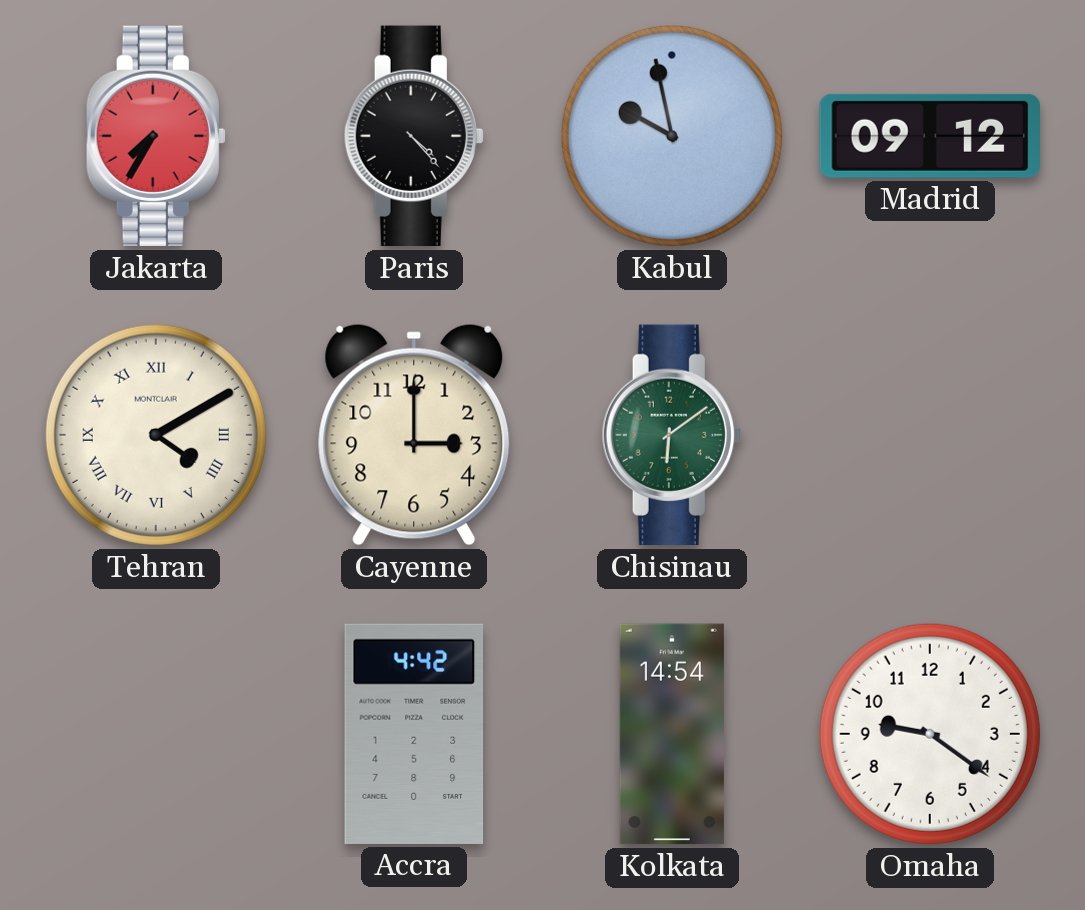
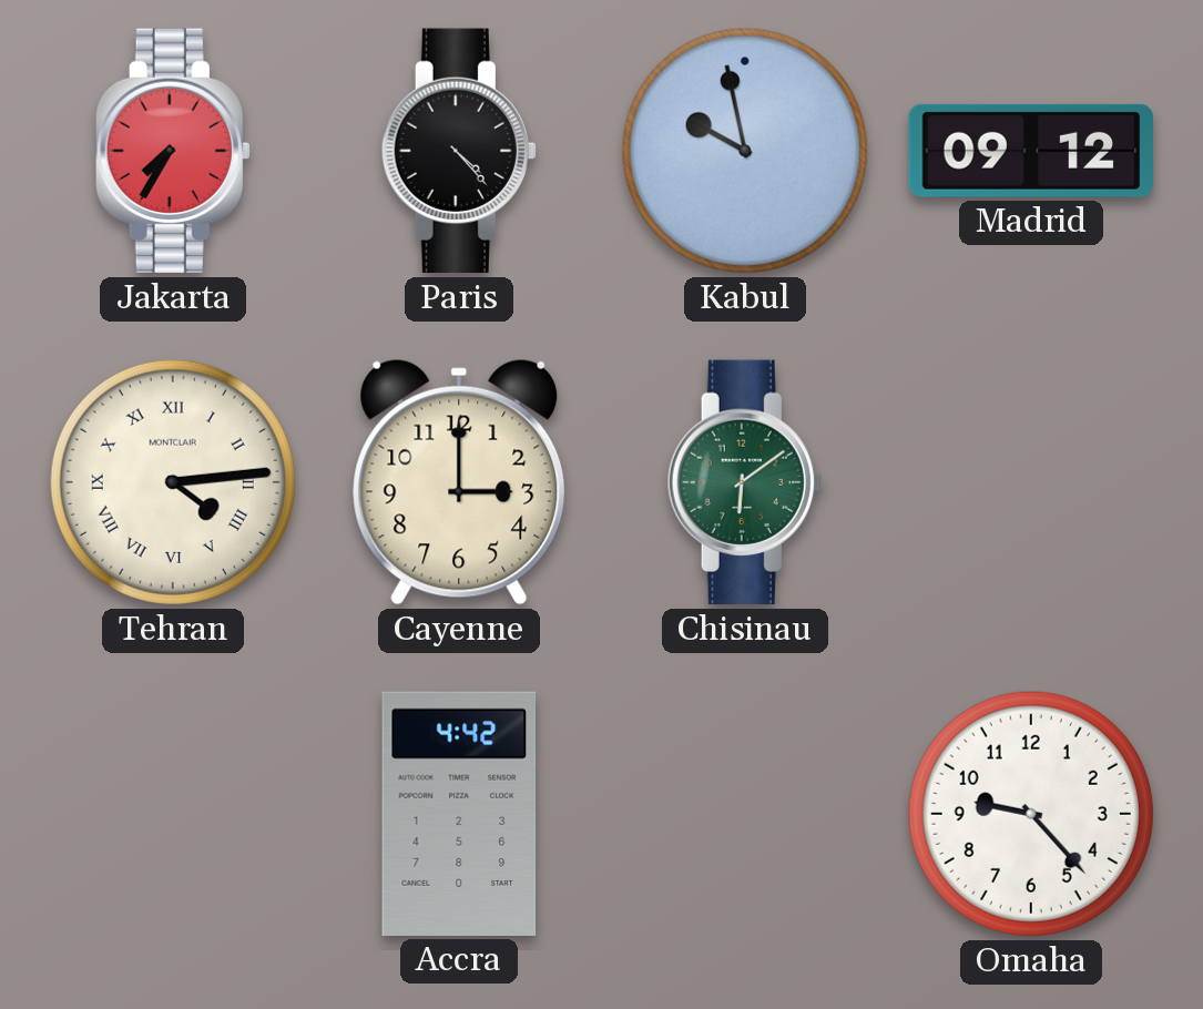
Tehran: 4:10 -> 4:14
Kolkata: 14:54 -> none
Omaha: 9:21 -> 9:23
